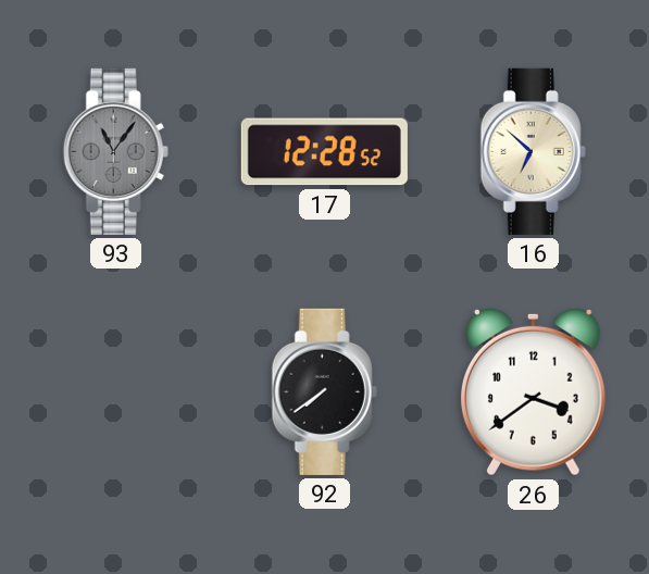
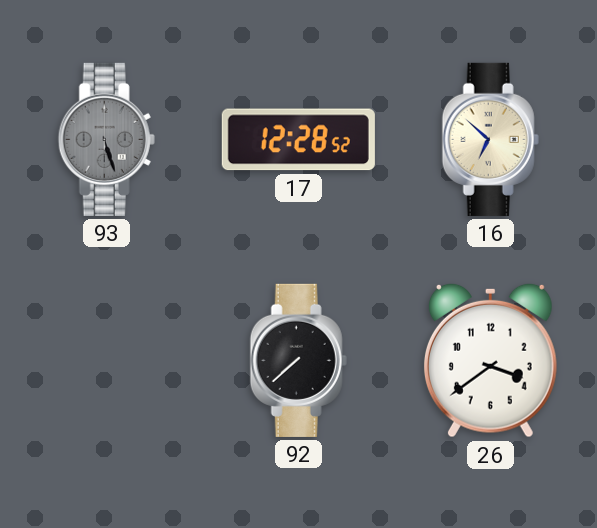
93: 11:06 -> 5:27
92: 7:39 -> 7:38
